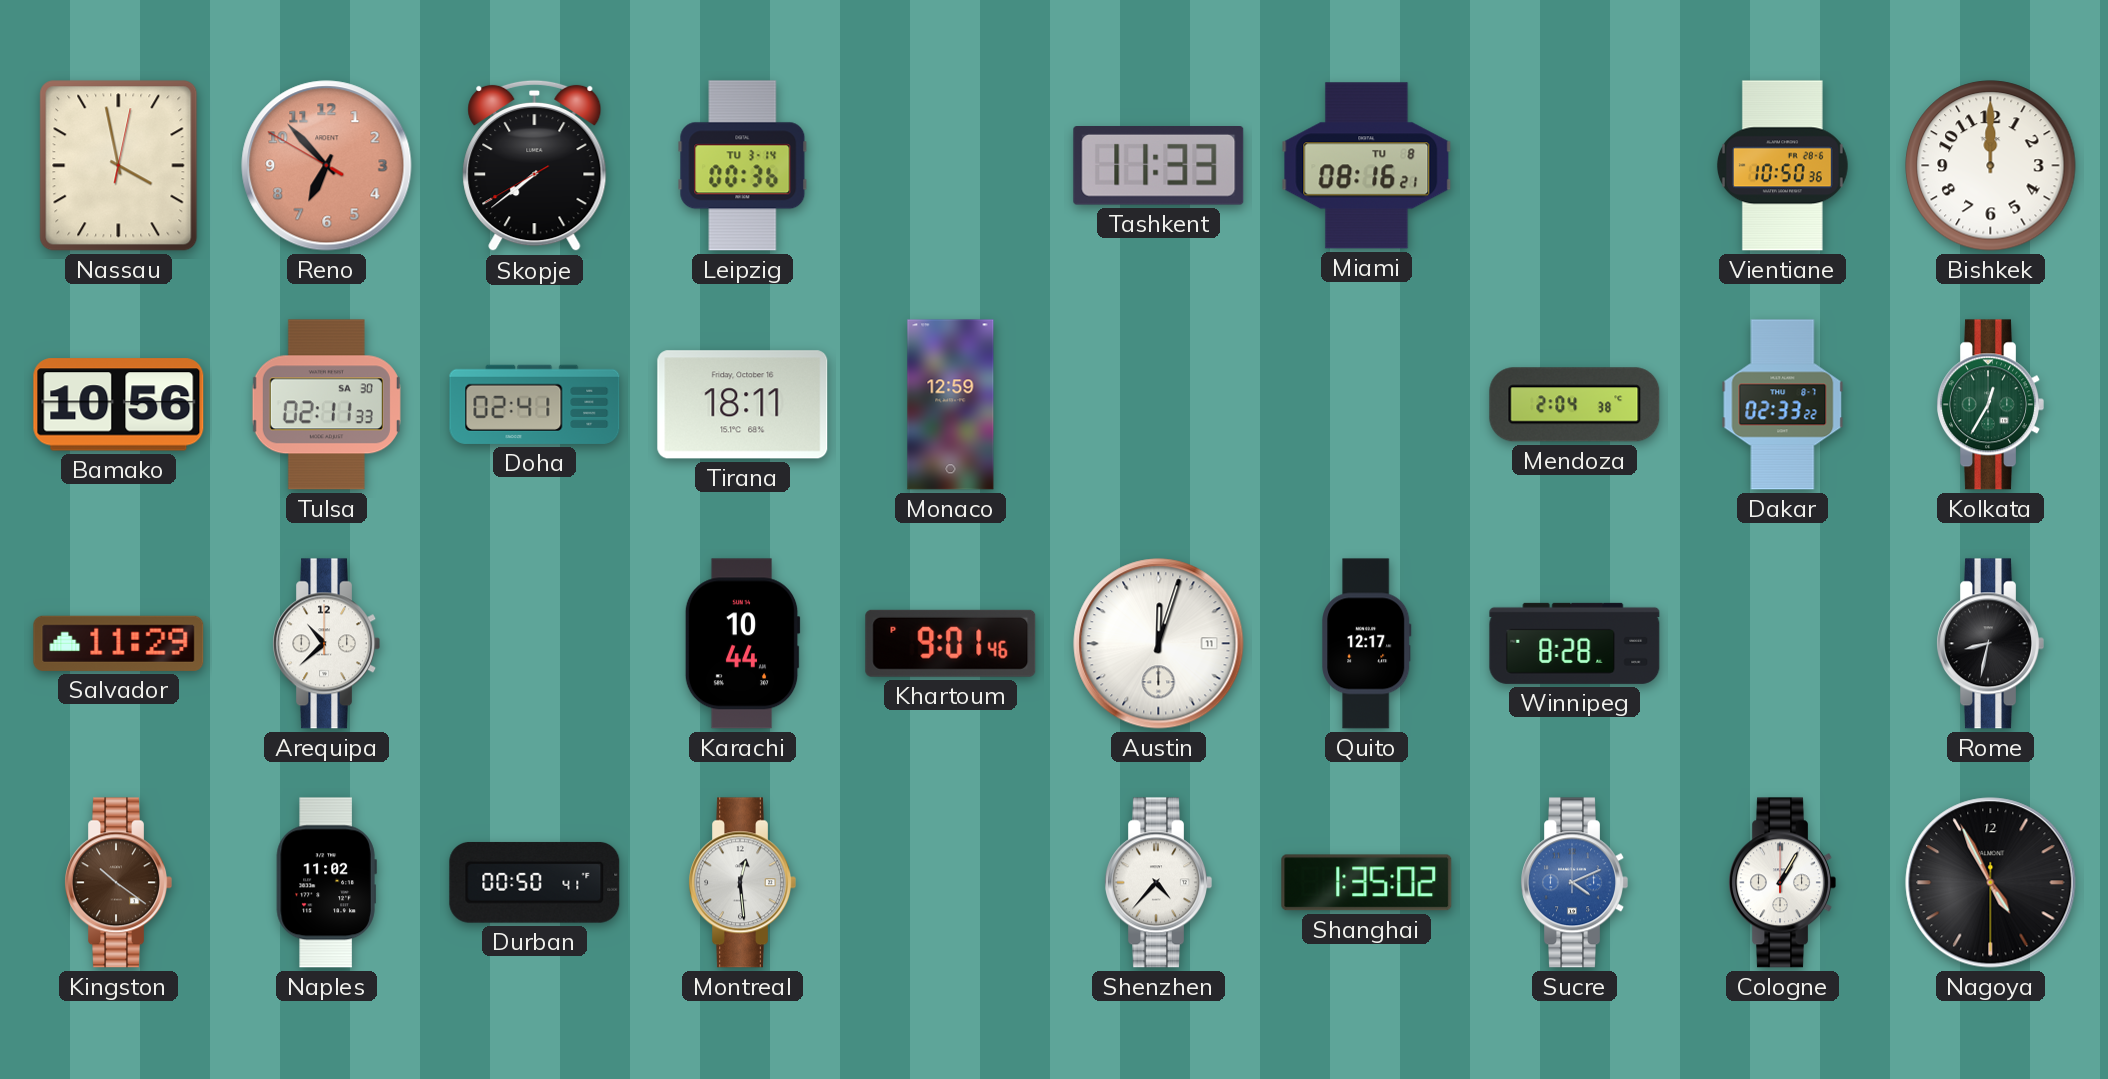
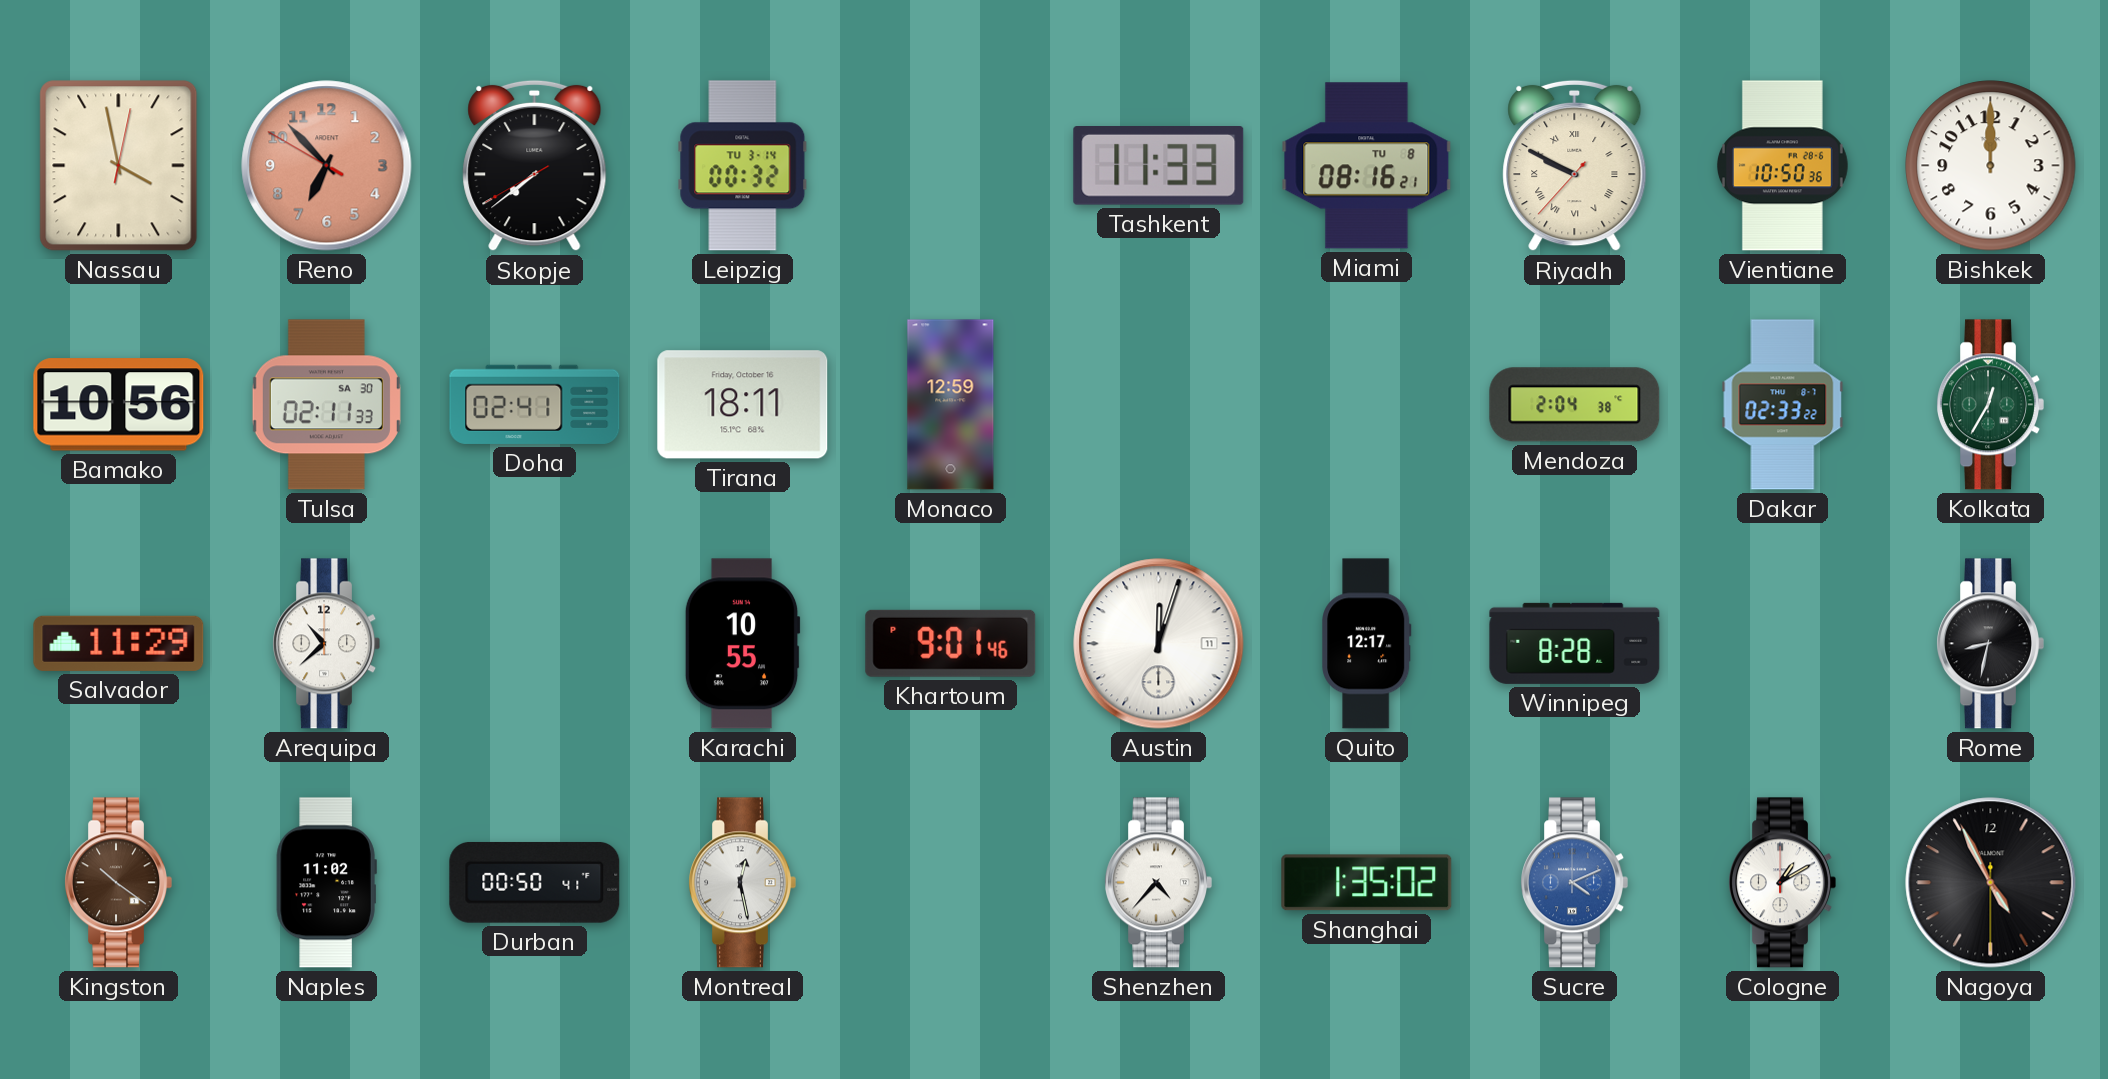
Leipzig: 00:36 -> 00:32
Riyadh: none -> 9:49
Karachi: 10:44 -> 10:55
Montreal: 12:29 -> 12:28
Cologne: 1:05 -> 1:10
